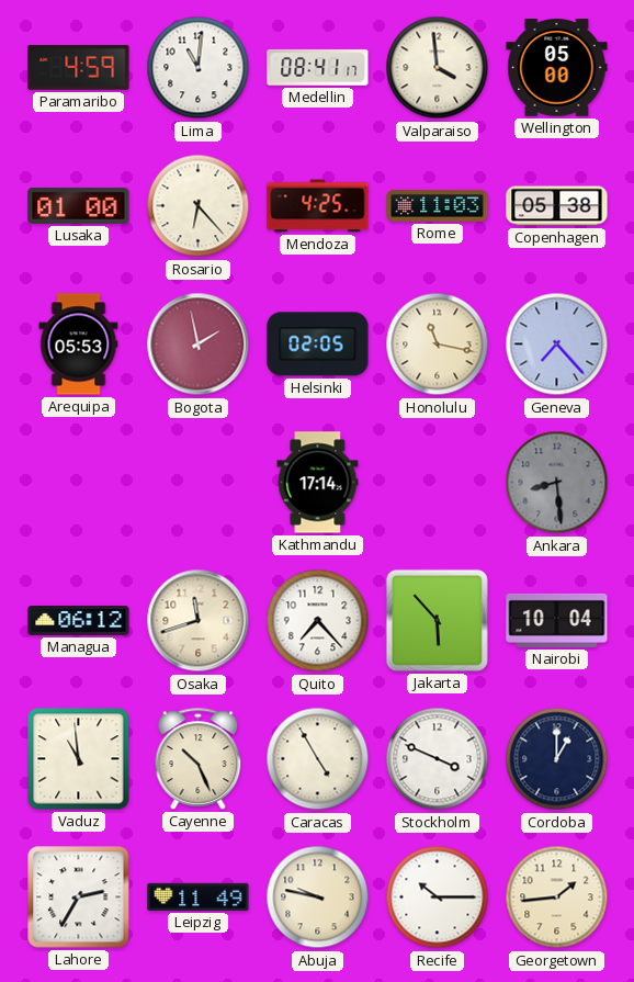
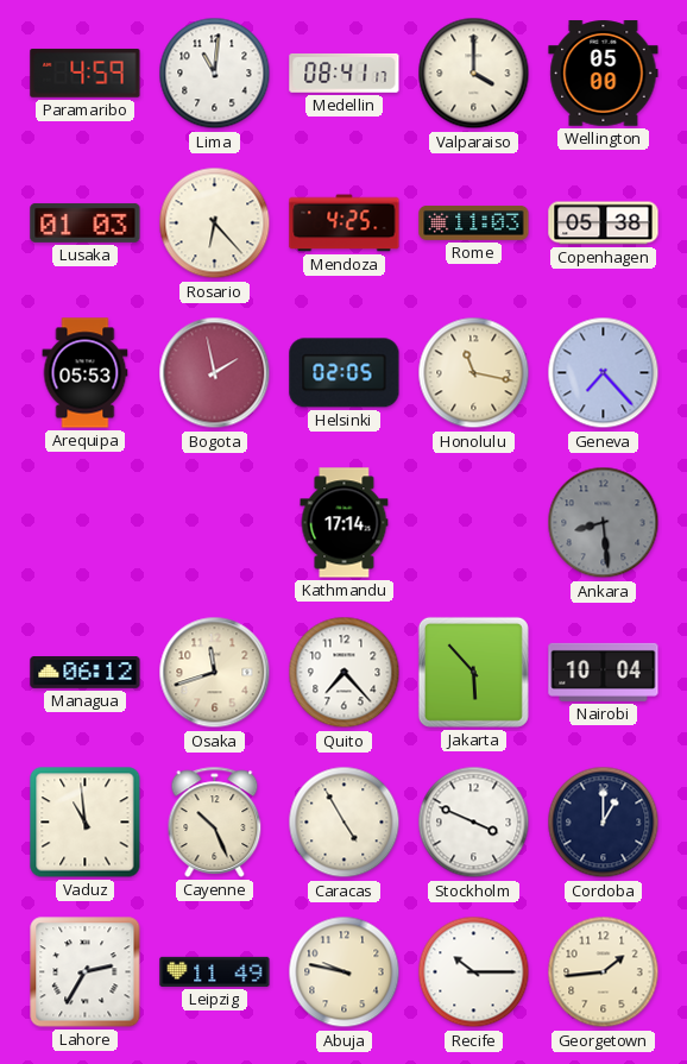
Valparaiso: 3:59 -> 4:00
Lusaka: 01:00 -> 01:03
